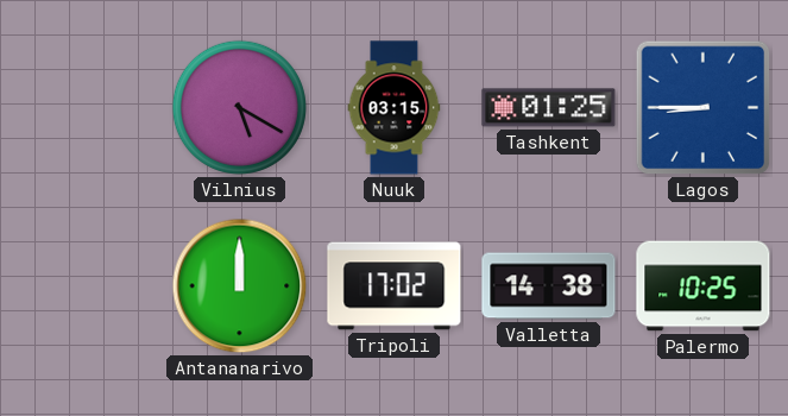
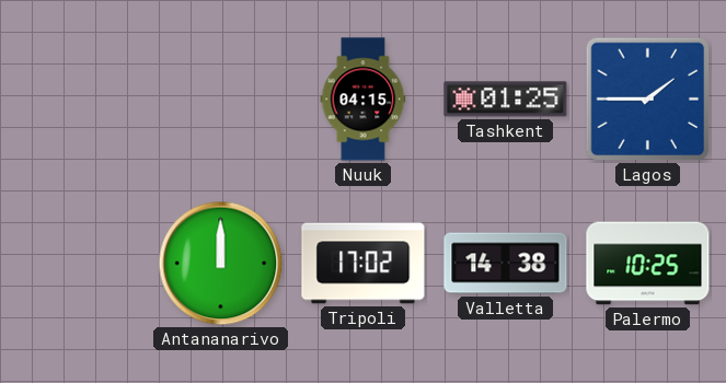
Vilnius: 5:20 -> none
Nuuk: 03:15 -> 04:15
Lagos: 8:45 -> 1:45
